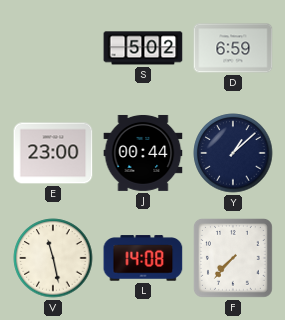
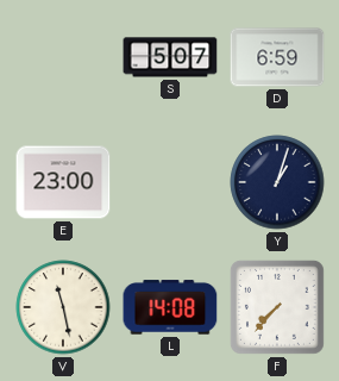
S: 5:02 -> 5:07
J: 00:44 -> none
Y: 1:08 -> 1:03
